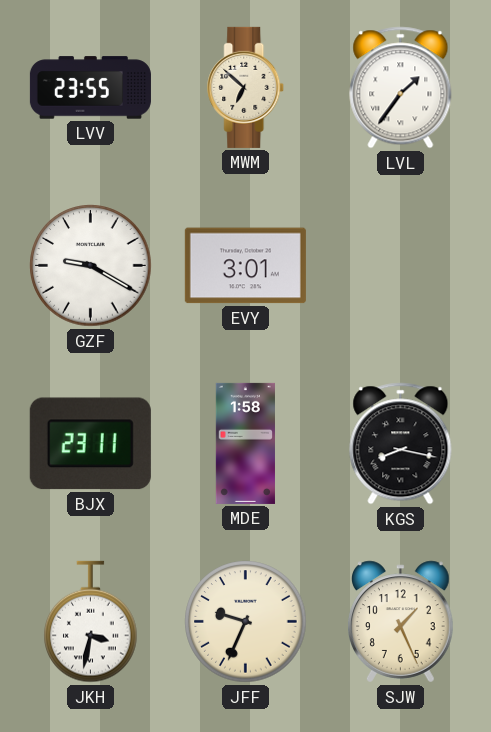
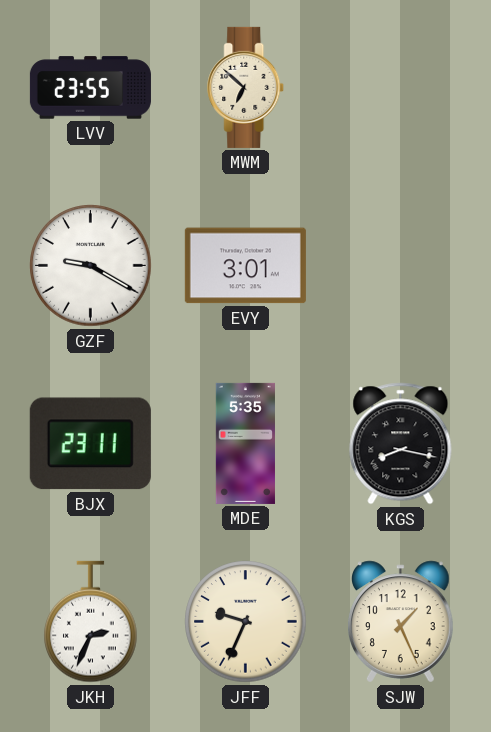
LVL: 1:36 -> none
MDE: 1:58 -> 5:35
JKH: 3:32 -> 2:34
